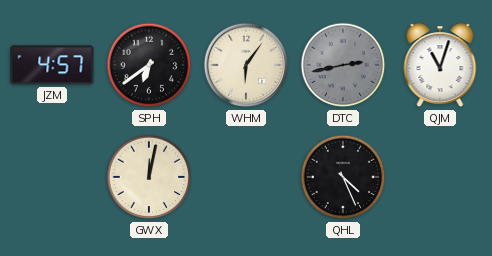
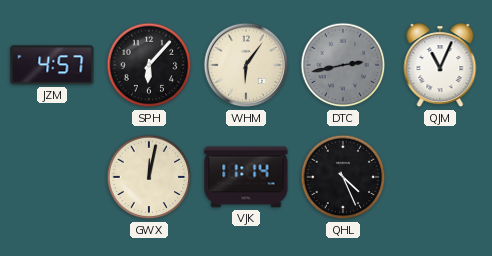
SPH: 6:39 -> 6:07
QJM: 11:03 -> 11:04
VJK: none -> 11:14
